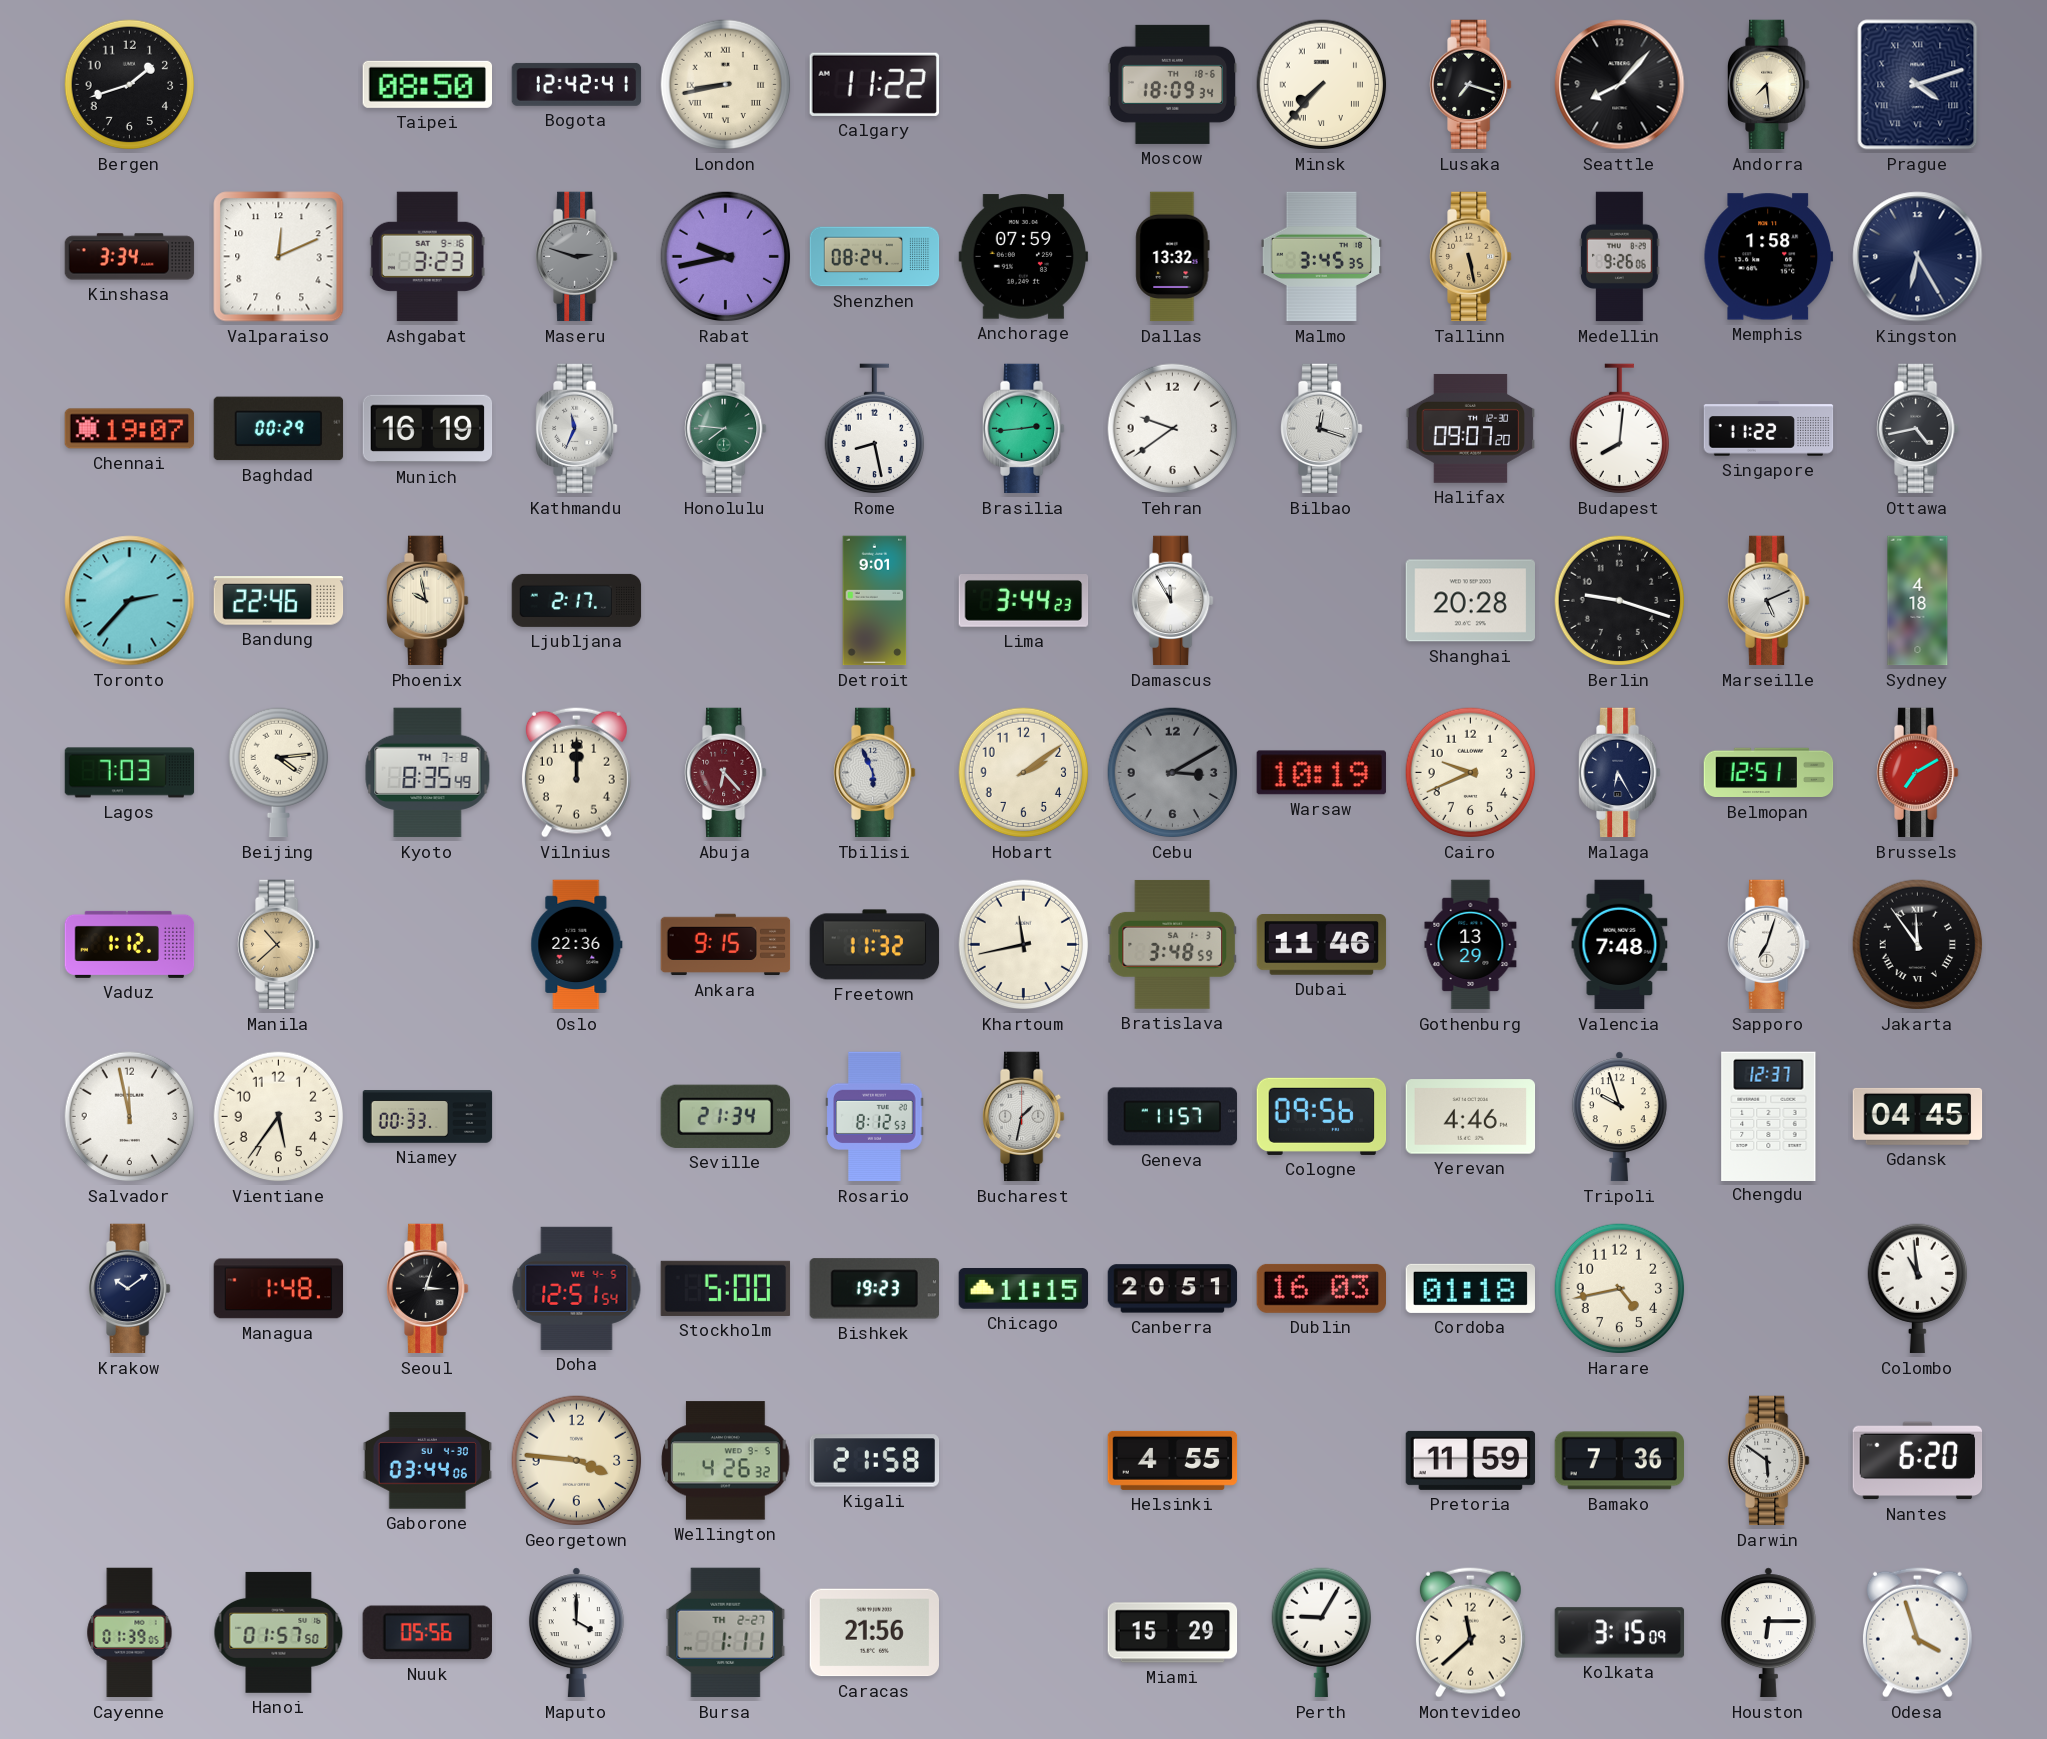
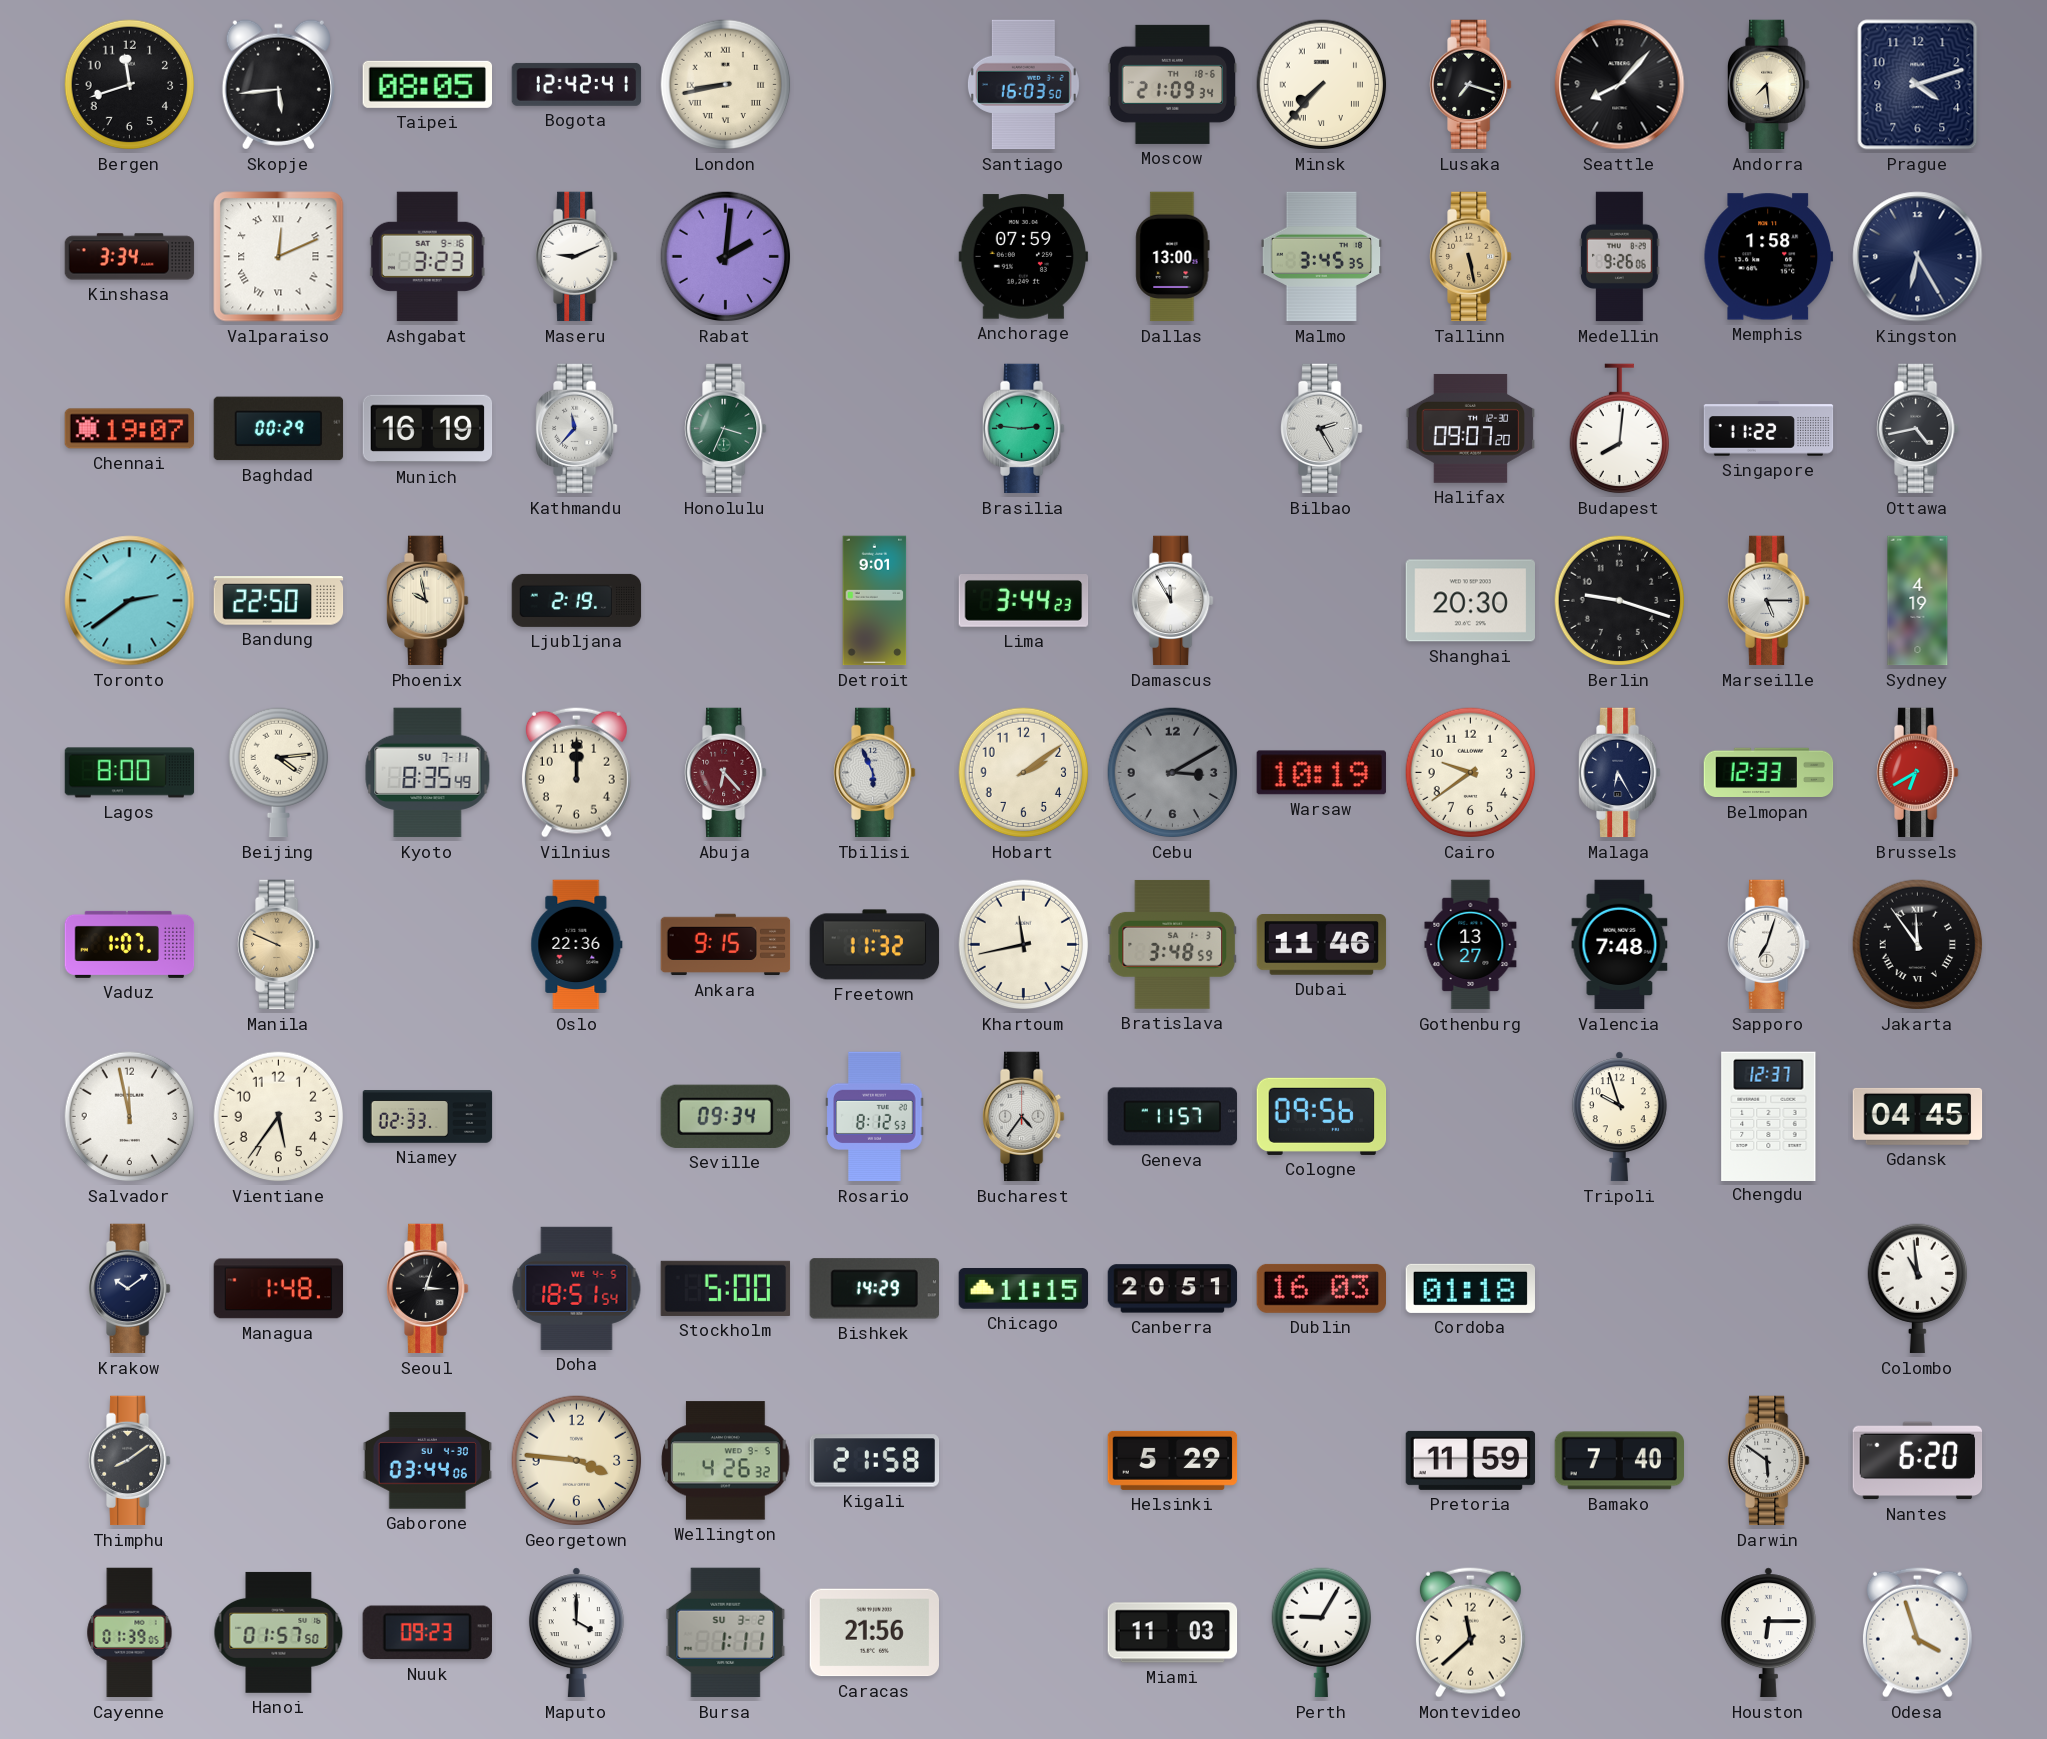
Bergen: 1:42 -> 11:42
Skopje: none -> 5:44
Taipei: 08:50 -> 08:05
Calgary: 11:22 -> none
Santiago: none -> 16:03
Moscow: 18:09 -> 21:09
Prague numerals: Roman -> Arabic
Valparaiso numerals: Arabic -> Roman
Maseru: 2:48 -> 9:11
Maseru dial: grey -> white
Rabat: 9:43 -> 2:01
Shenzhen: 08:24 -> none
Dallas: 13:32 -> 13:00
Kathmandu: 11:34 -> 11:37
Honolulu: 7:46 -> 3:34
Rome: 8:28 -> none
Brasilia: 2:44 -> 2:46
Tehran: 9:39 -> none
Bilbao: 12:18 -> 2:25
Toronto: 2:37 -> 2:39
Bandung: 22:46 -> 22:50
Ljubljana: 2:17 -> 2:19
Shanghai: 20:28 -> 20:30
Marseille: 5:11 -> 5:15
Sydney: 4:18 -> 4:19
Lagos: 7:03 -> 8:00
Kyoto date: TH 7-8 -> SU 7-11
Cairo: 9:41 -> 9:39
Belmopan: 12:51 -> 12:33
Brussels: 7:10 -> 6:40
Vaduz: 1:12 -> 1:07
Manila: 10:38 -> 9:49
Gothenburg: 13:29 -> 13:27
Niamey: 00:33 -> 02:33
Seville: 21:34 -> 09:34
Bucharest: 1:32 -> 4:36
Yerevan: 4:46 -> none
Doha: 12:51 -> 18:51
Bishkek: 19:23 -> 14:29
Harare: 4:43 -> none
Thimphu: none -> 8:09
Helsinki: 4:55 -> 5:29
Bamako: 7:36 -> 7:40
Nuuk: 05:56 -> 09:23
Bursa date: TH 2-27 -> SU 3-2
Miami: 15:29 -> 11:03
Kolkata: 3:15 -> none
